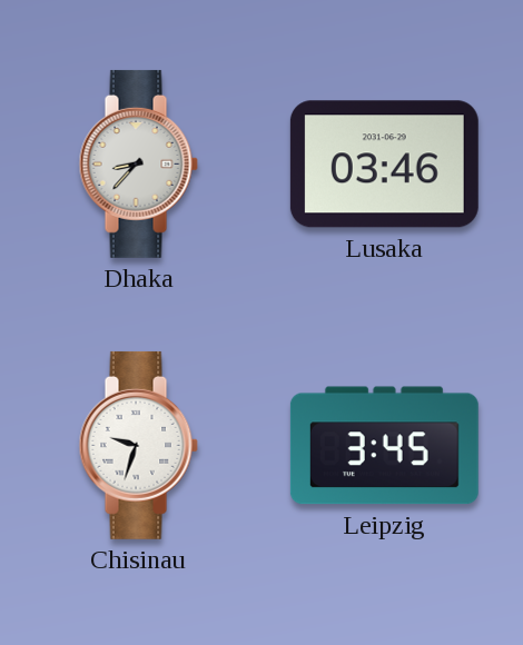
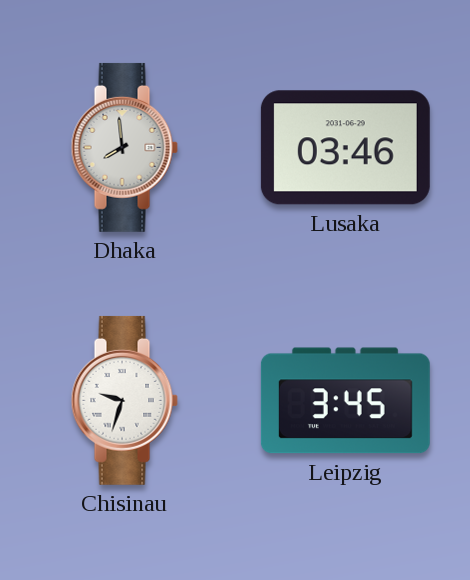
Dhaka: 8:37 -> 7:59
